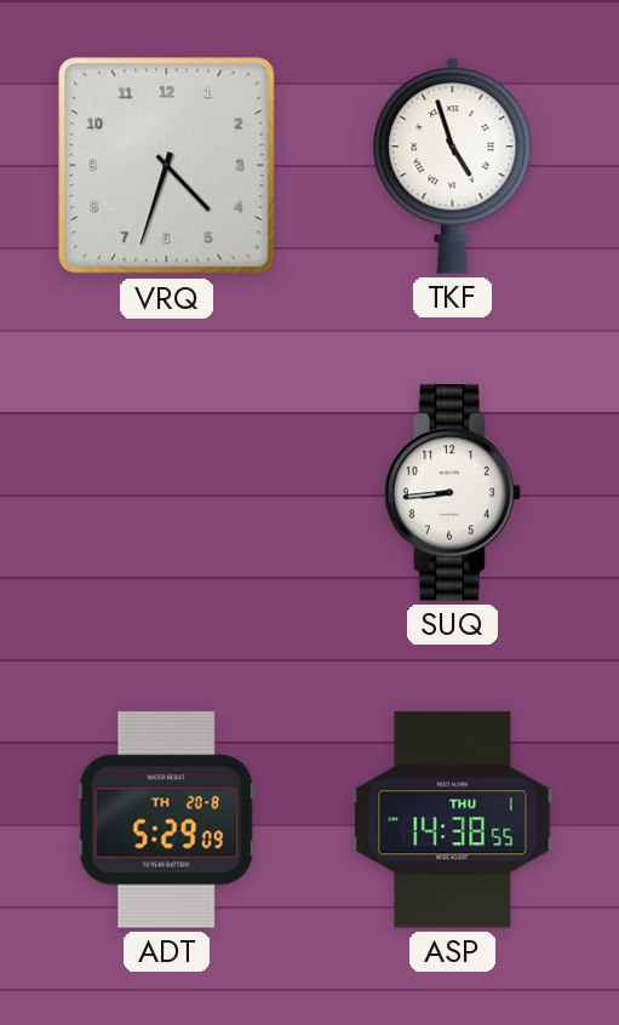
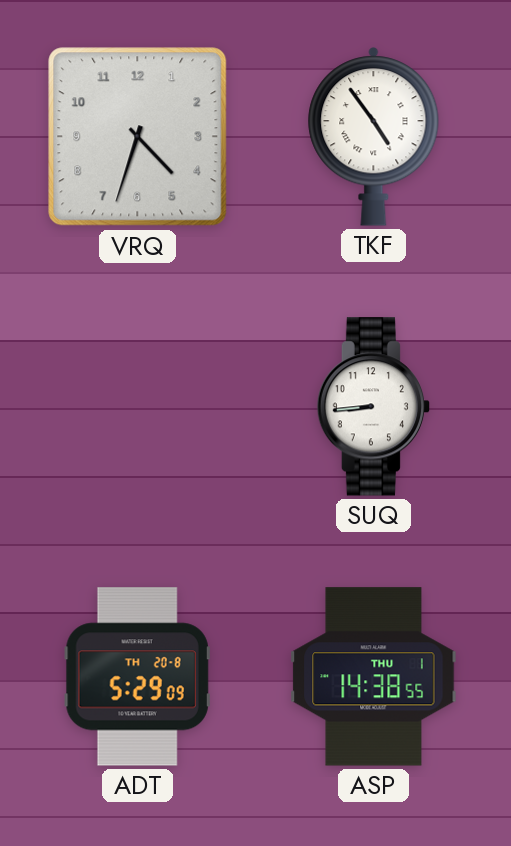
TKF: 4:57 -> 4:54
